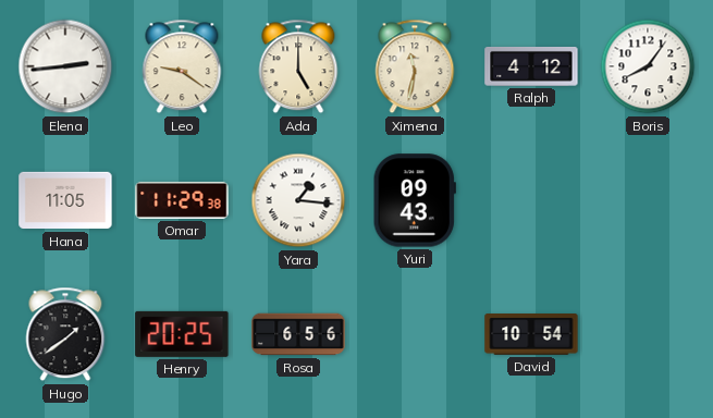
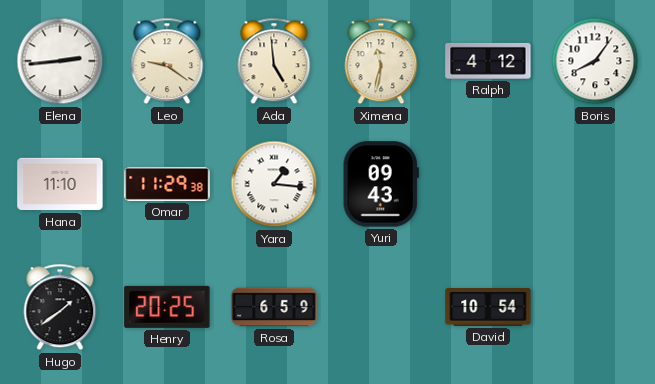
Ada: 5:00 -> 4:59
Hana: 11:05 -> 11:10
Rosa: 6:56 -> 6:59
